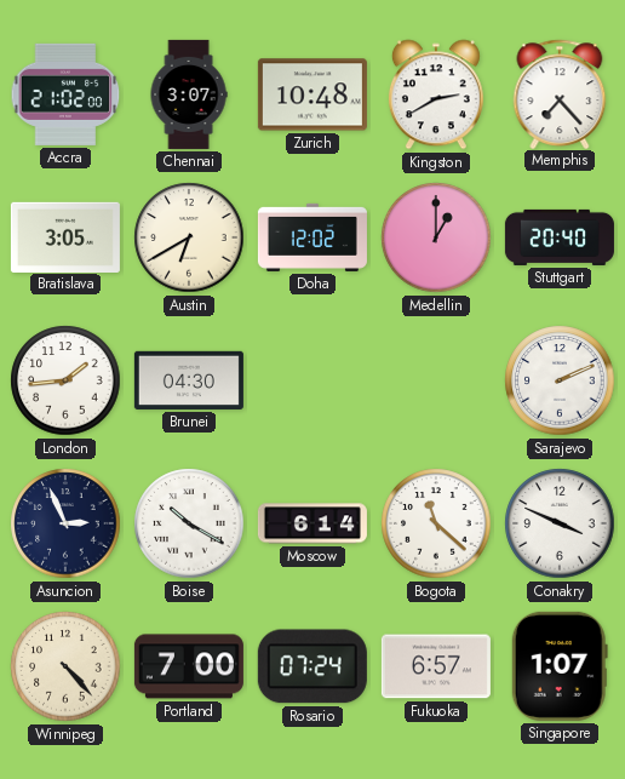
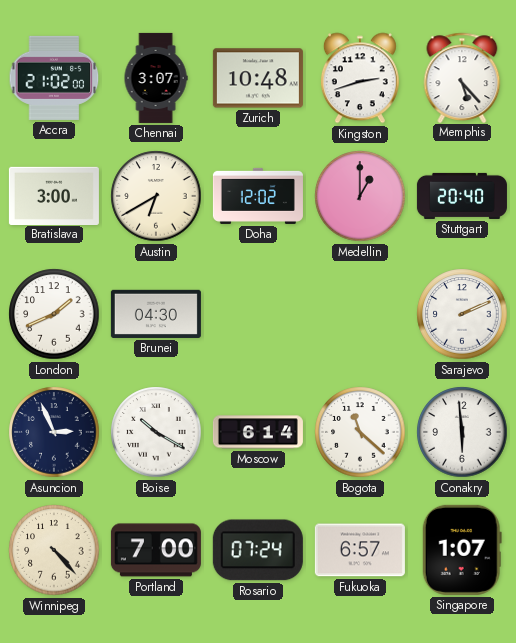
Kingston: 2:40 -> 2:42
Memphis: 7:23 -> 5:23
Bratislava: 3:05 -> 3:00
London: 1:44 -> 1:41
Conakry: 3:49 -> 5:59
